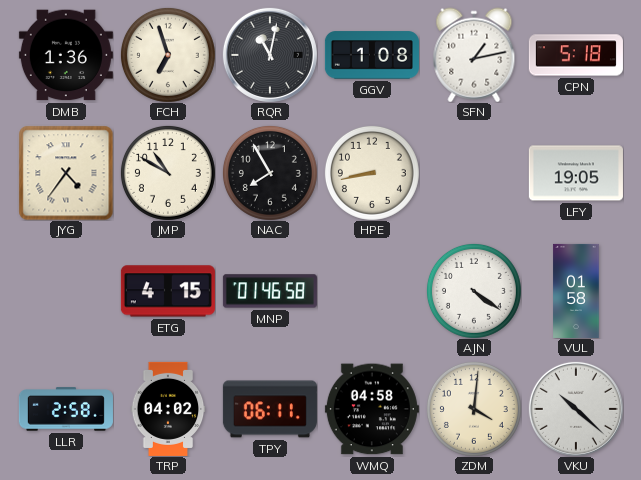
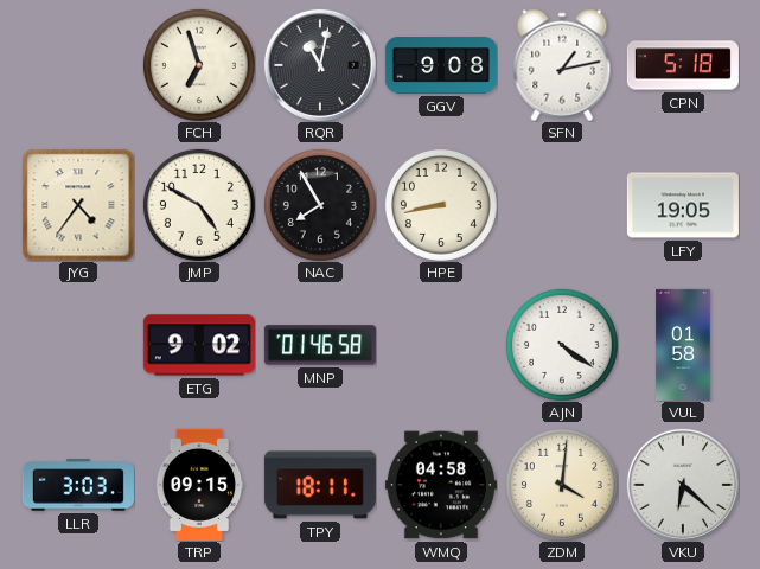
DMB: 1:36 -> none
GGV: 1:08 -> 9:08
JMP: 10:50 -> 4:50
ETG: 4:15 -> 9:02
LLR: 2:58 -> 3:03
TRP: 04:02 -> 09:15
TPY: 06:11 -> 18:11
VKU: 10:22 -> 6:22
